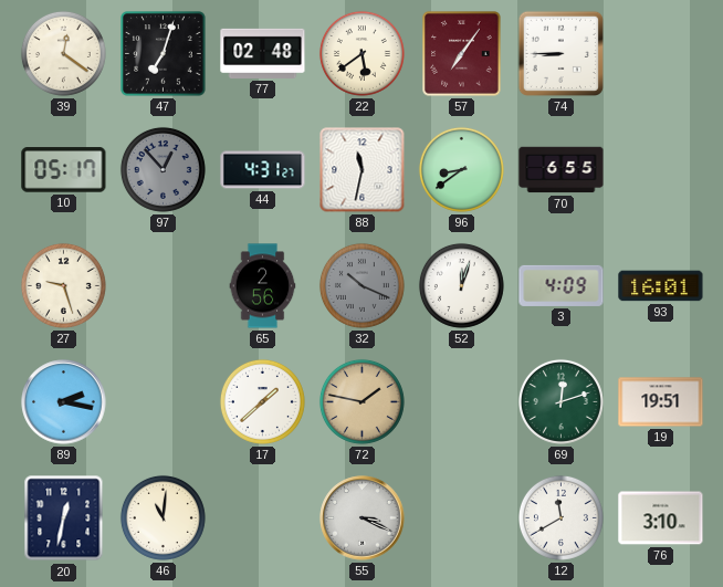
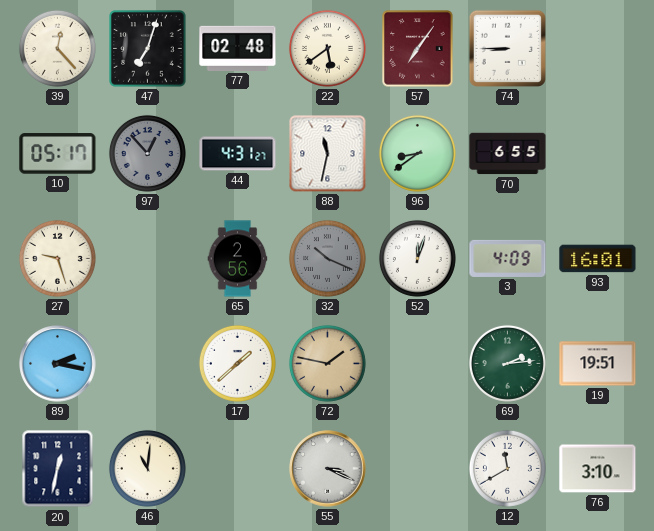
39: 12:21 -> 12:23
69: 12:12 -> 2:14
